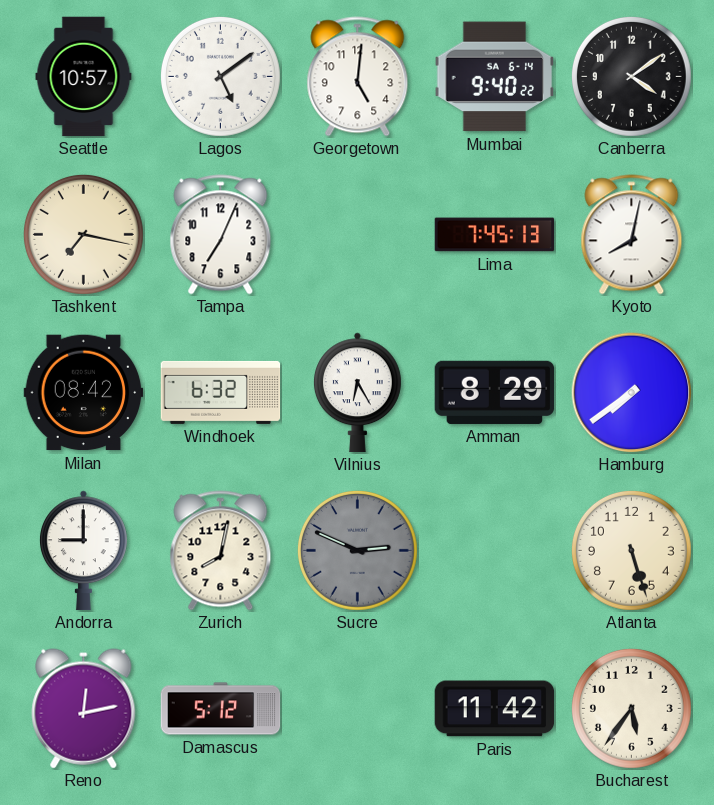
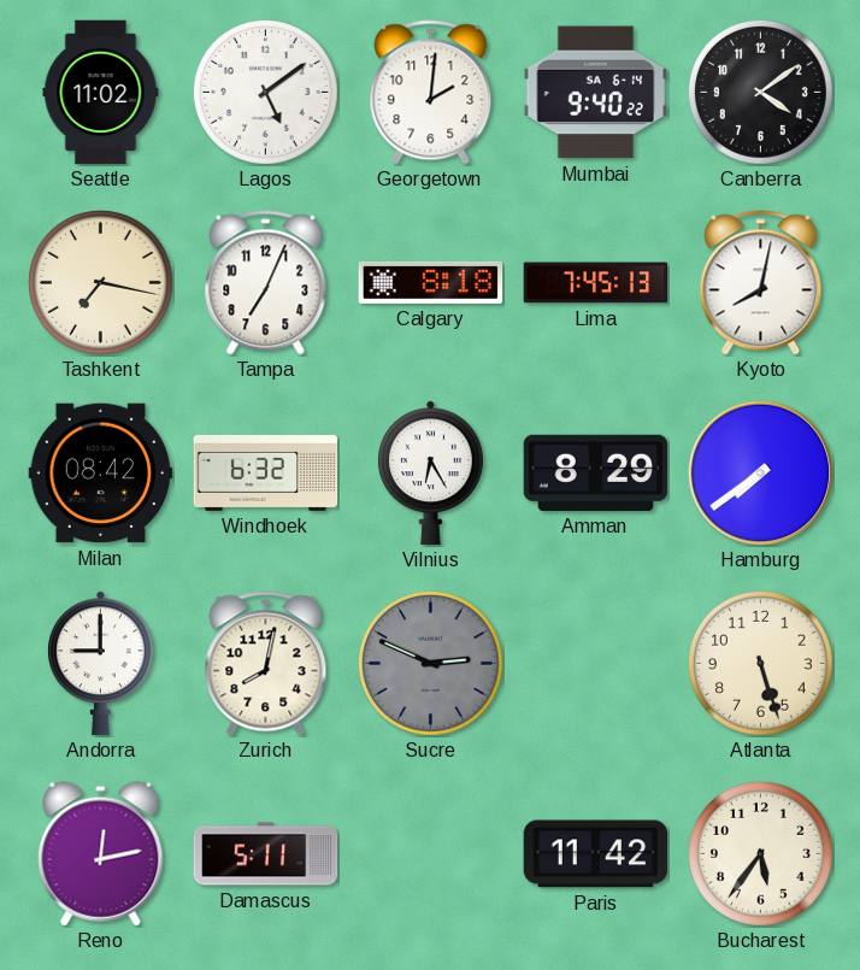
Seattle: 10:57 -> 11:02
Georgetown: 5:01 -> 2:01
Calgary: none -> 8:18
Damascus: 5:12 -> 5:11
